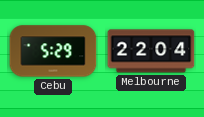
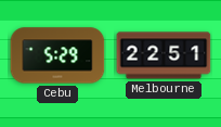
Melbourne: 22:04 -> 22:51
